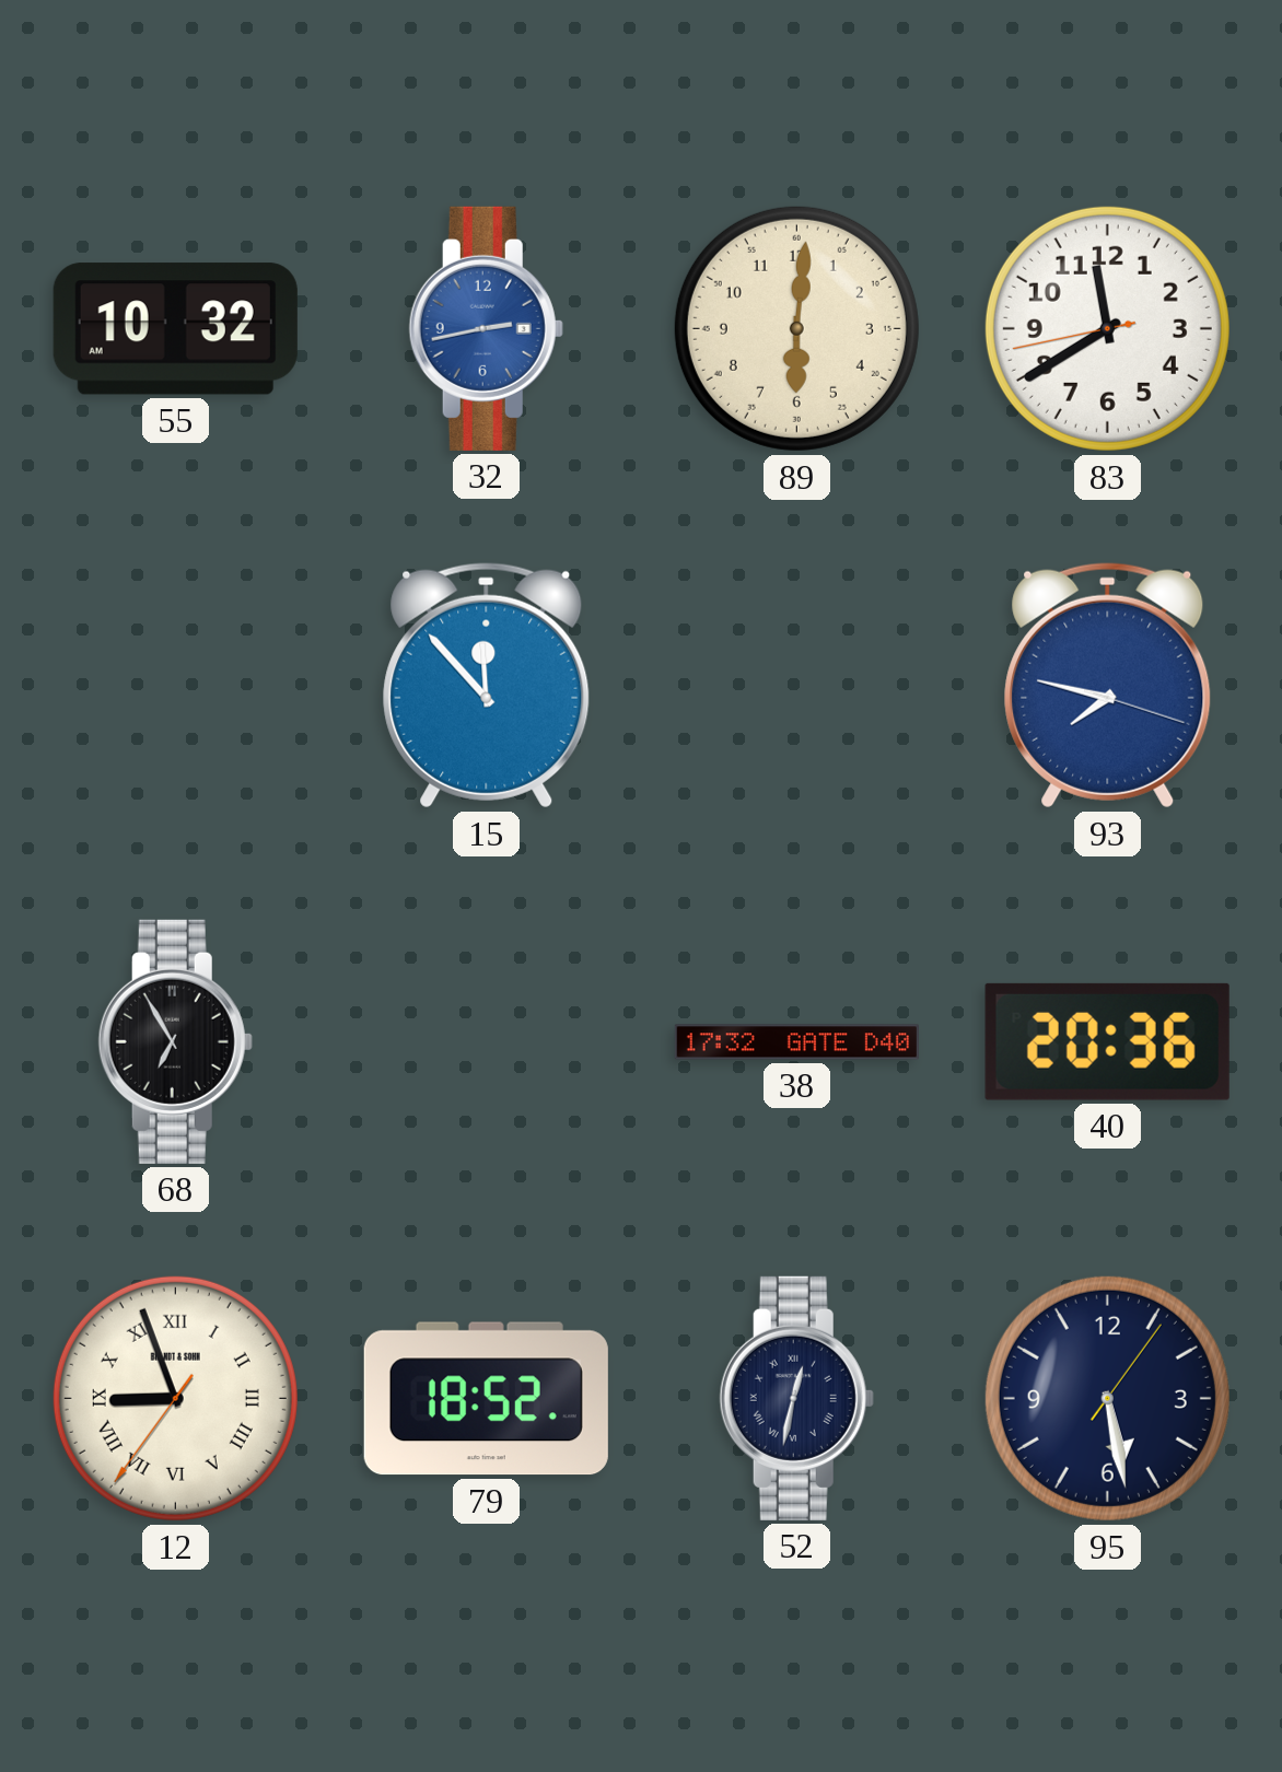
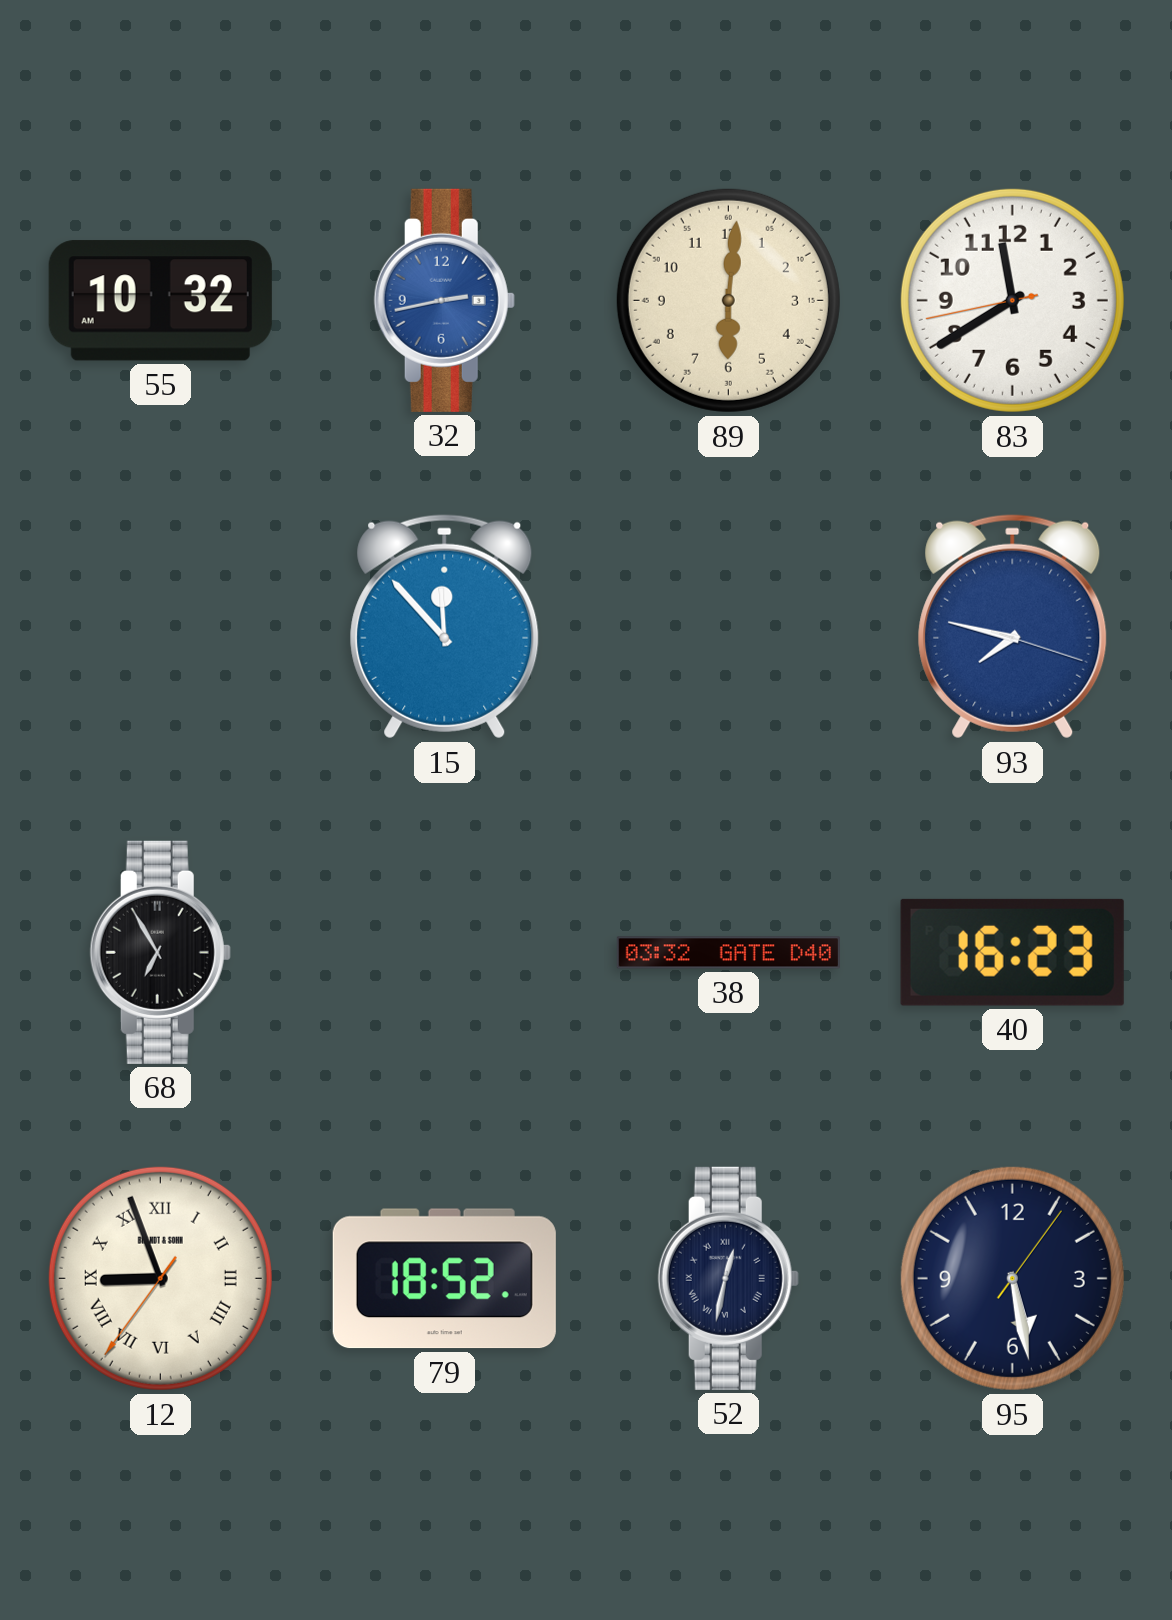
38: 17:32 -> 03:32
40: 20:36 -> 16:23
